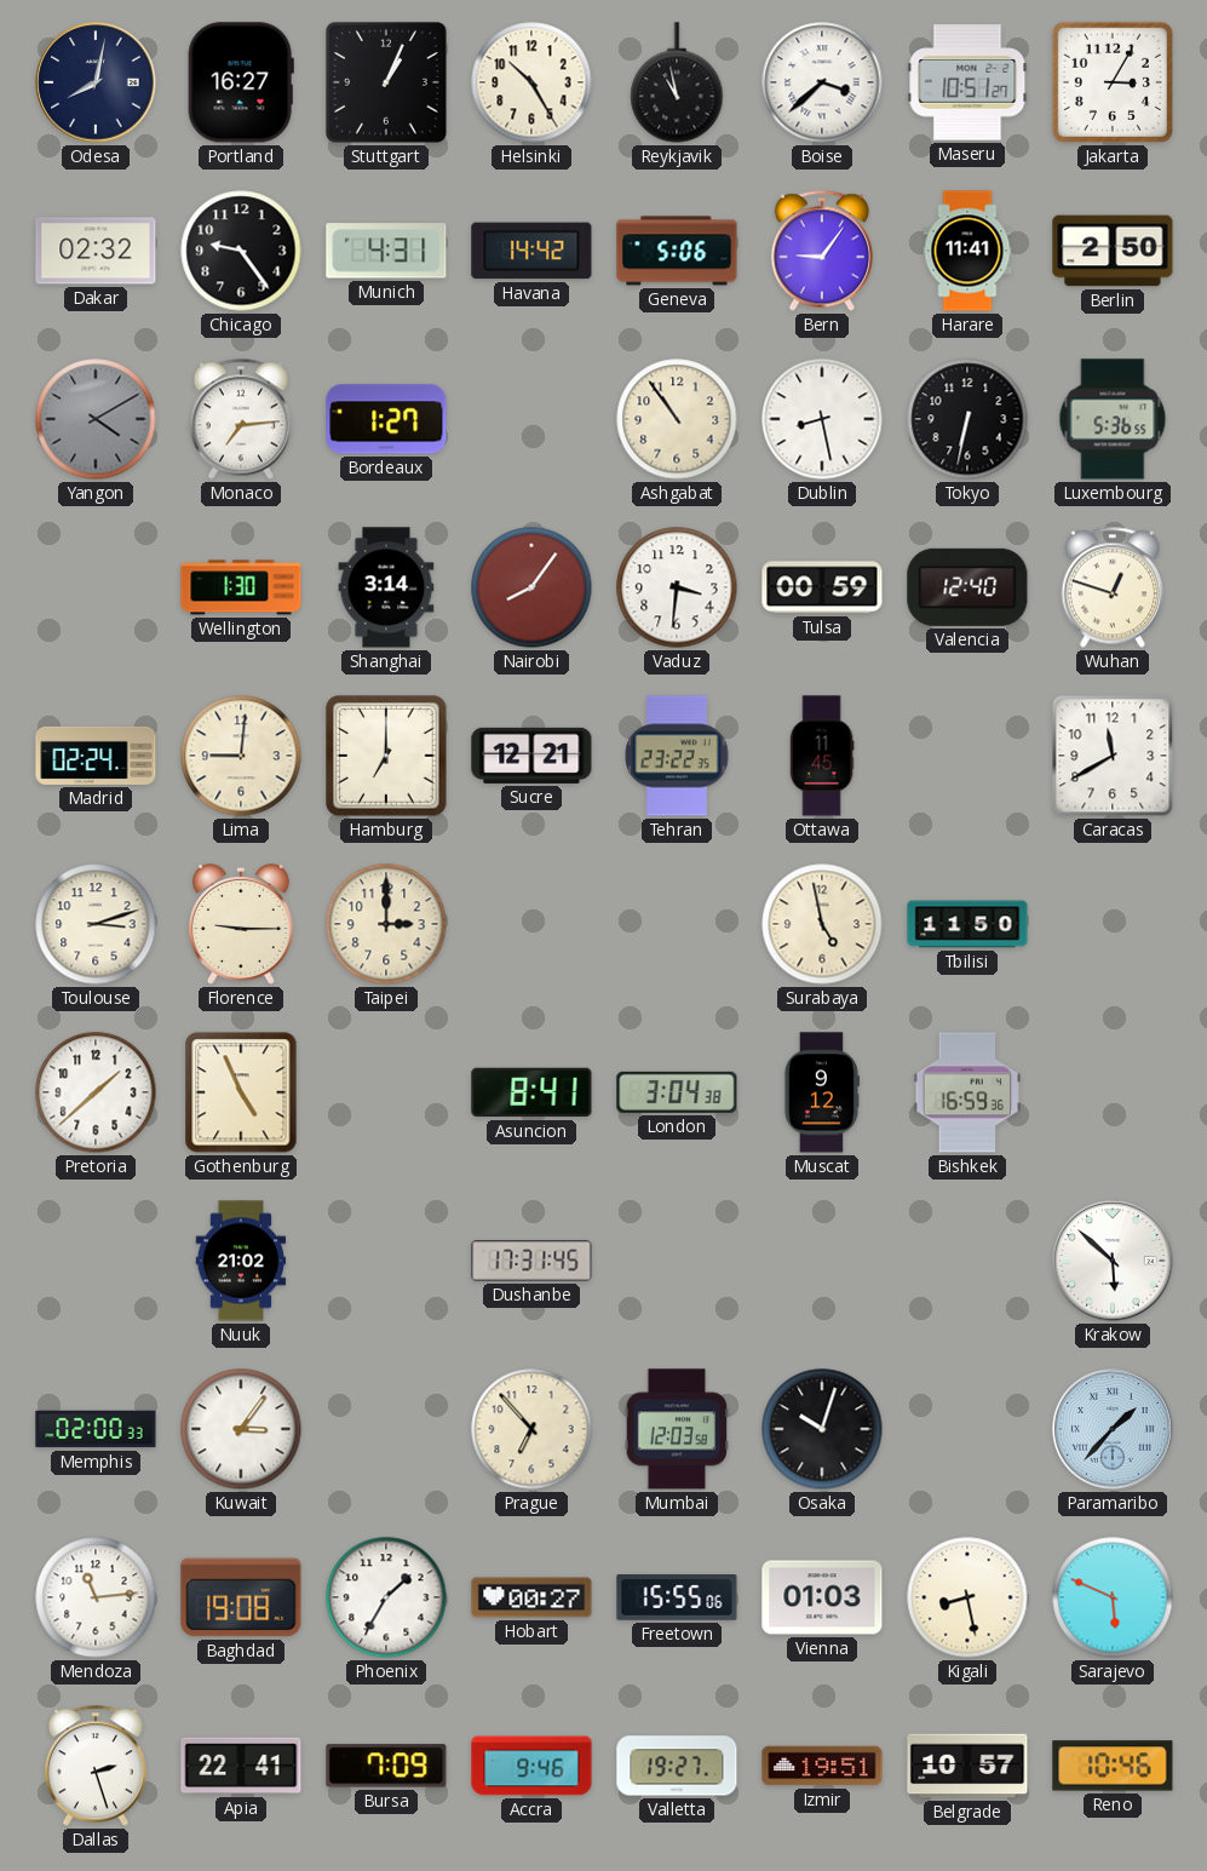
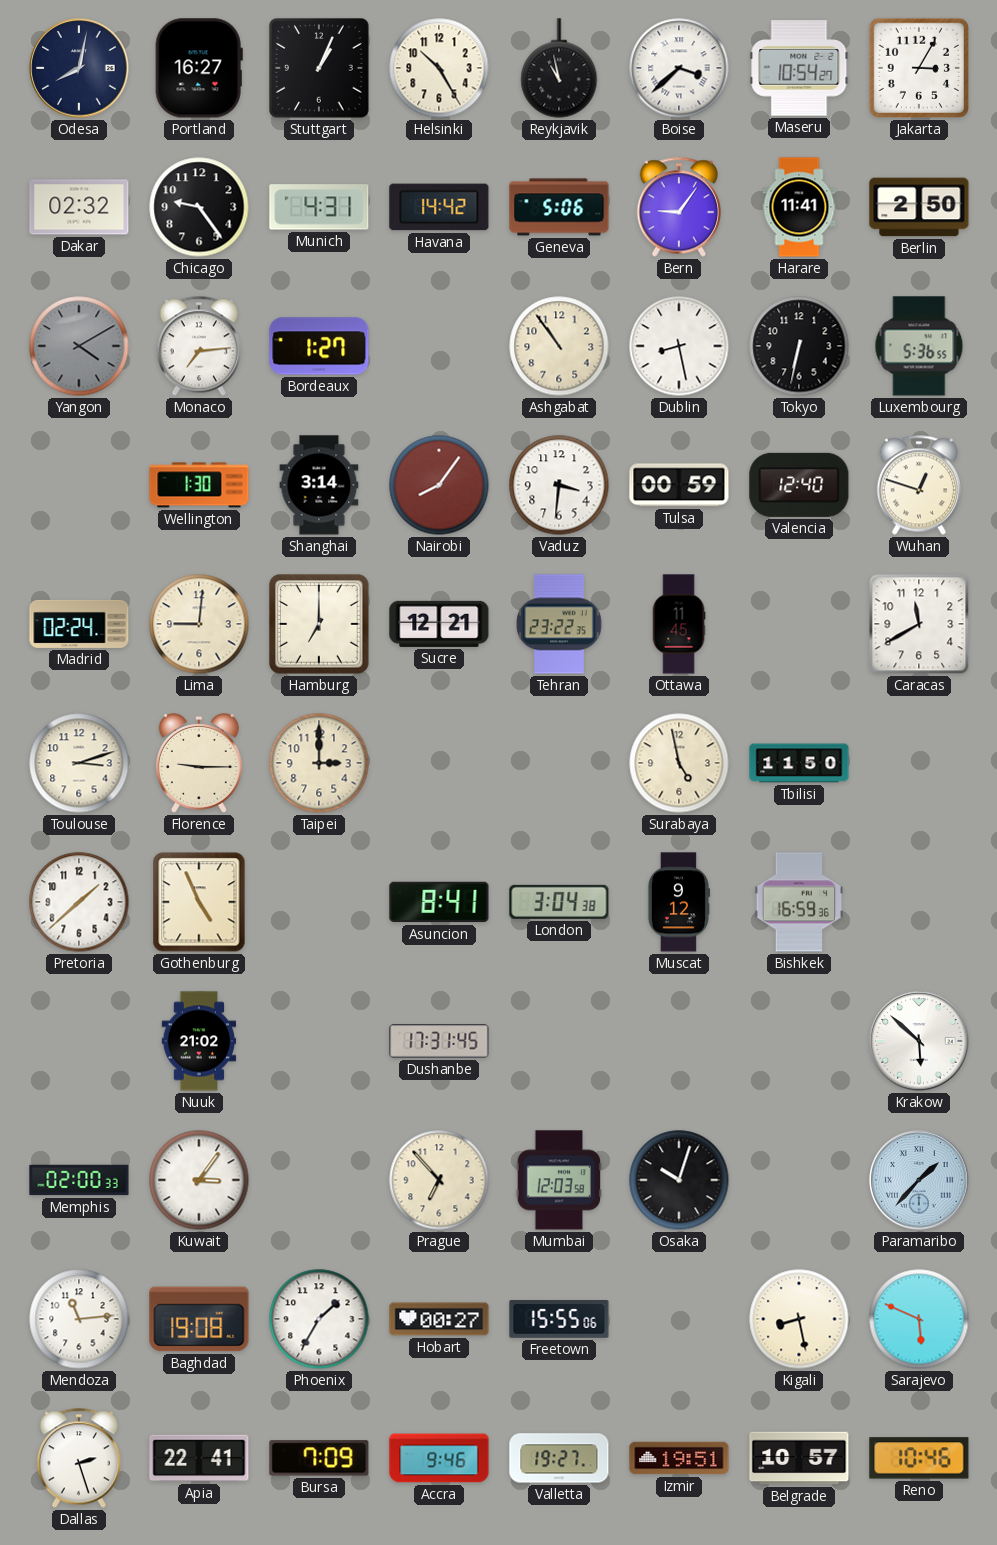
Maseru: 10:51 -> 10:54
Vienna: 01:03 -> none
